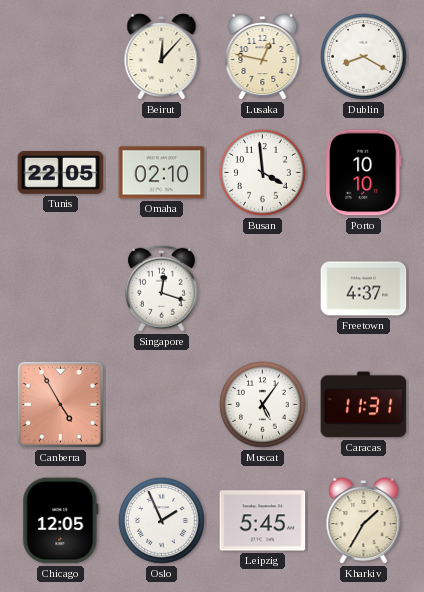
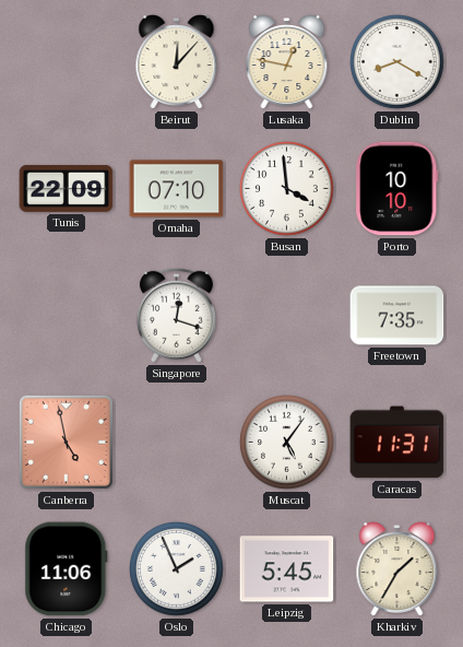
Tunis: 22:05 -> 22:09
Omaha: 02:10 -> 07:10
Freetown: 4:37 -> 7:35
Canberra: 4:55 -> 4:58
Chicago: 12:05 -> 11:06
